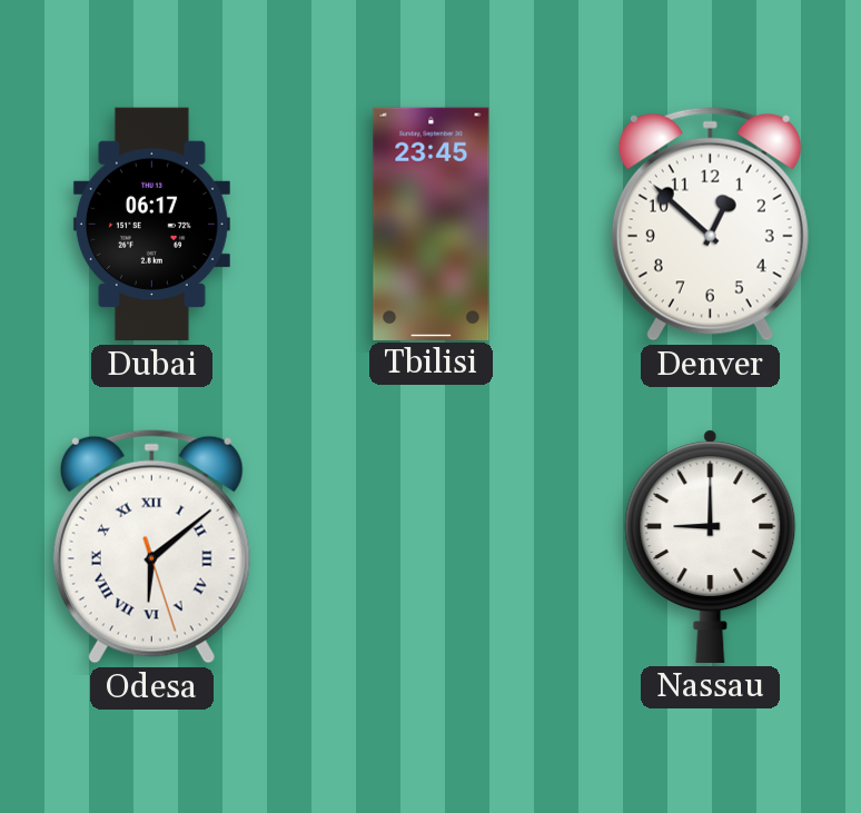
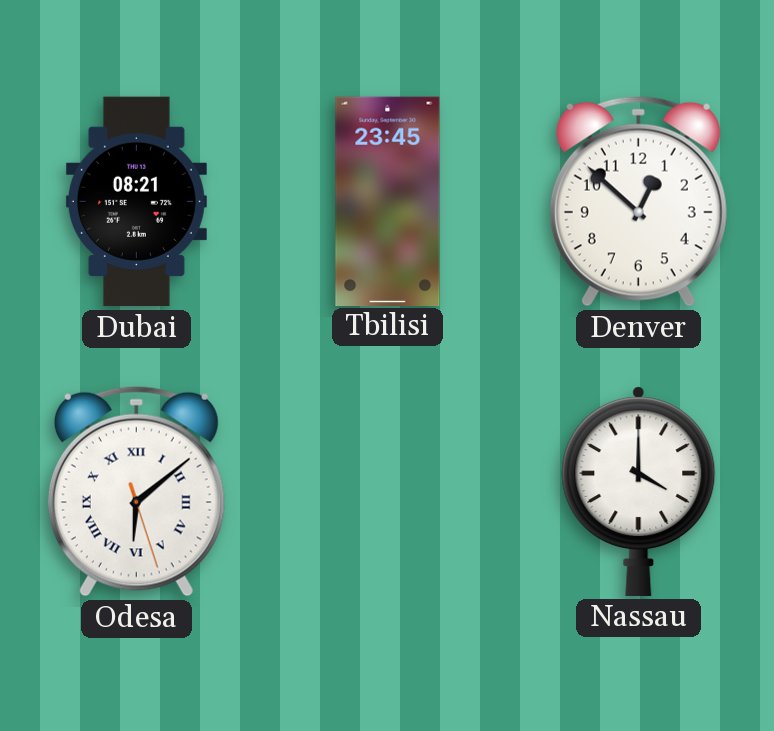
Dubai: 06:17 -> 08:21
Nassau: 9:00 -> 4:00
